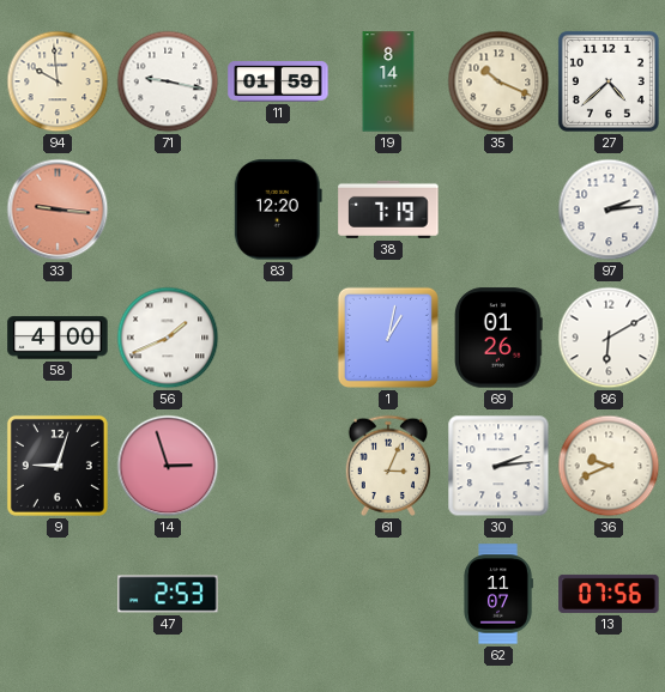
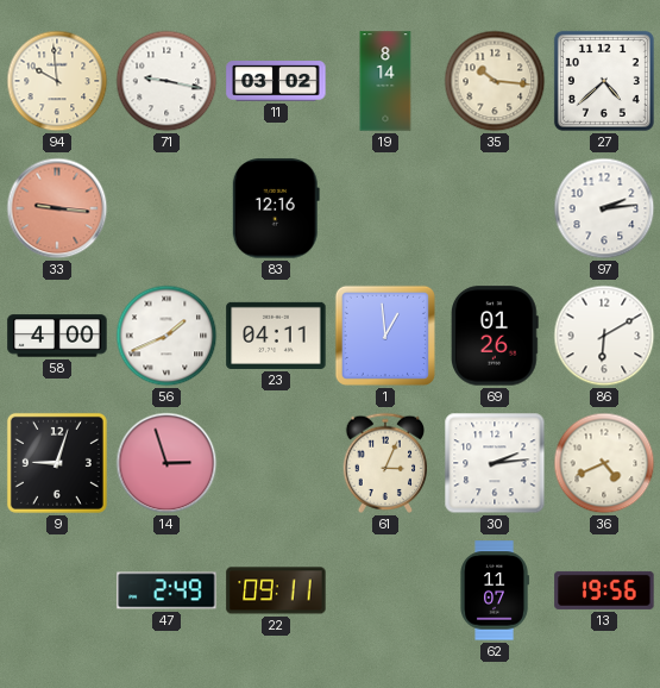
11: 01:59 -> 03:02
35: 10:19 -> 10:16
83: 12:20 -> 12:16
38: 7:19 -> none
23: none -> 04:11
1: 1:02 -> 12:59
36: 9:41 -> 4:41
47: 2:53 -> 2:49
22: none -> 09:11
13: 07:56 -> 19:56
